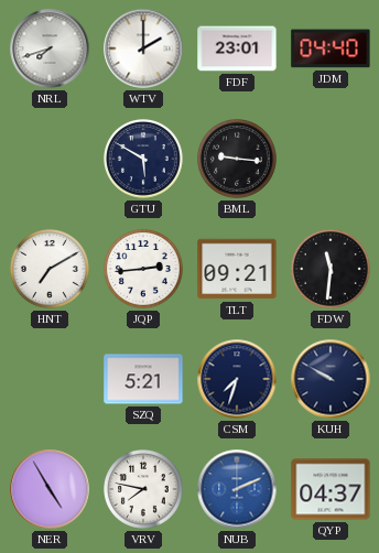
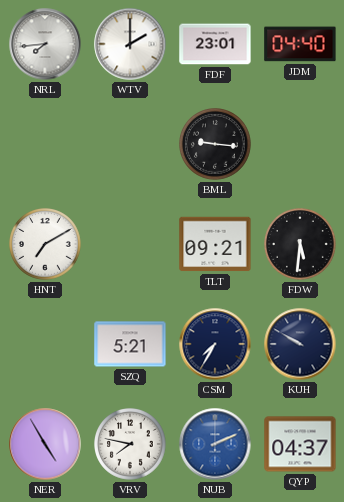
NRL: 7:42 -> 7:44
GTU: 5:50 -> none
JQP: 2:44 -> none
FDW: 11:31 -> 5:31
CSM: 7:33 -> 7:35
